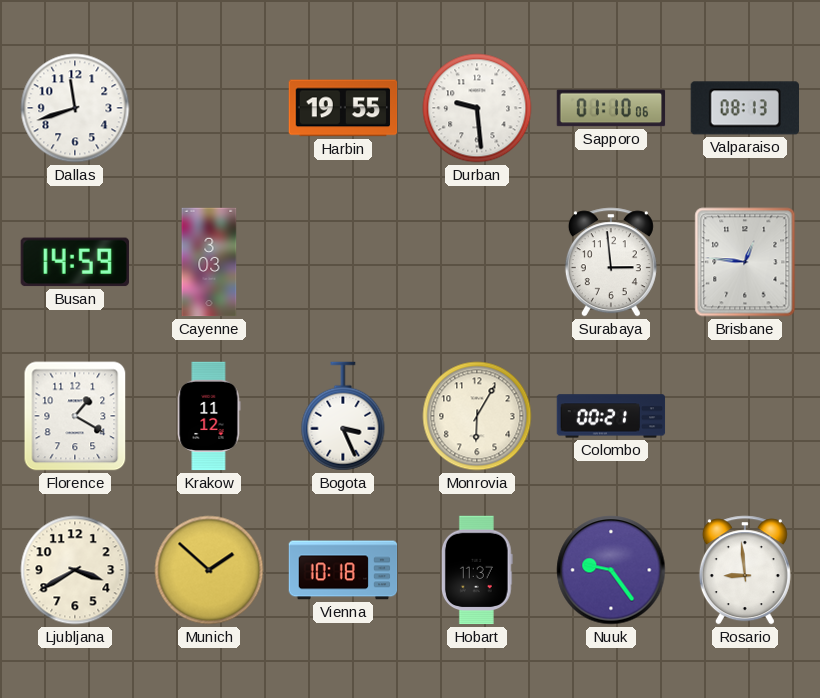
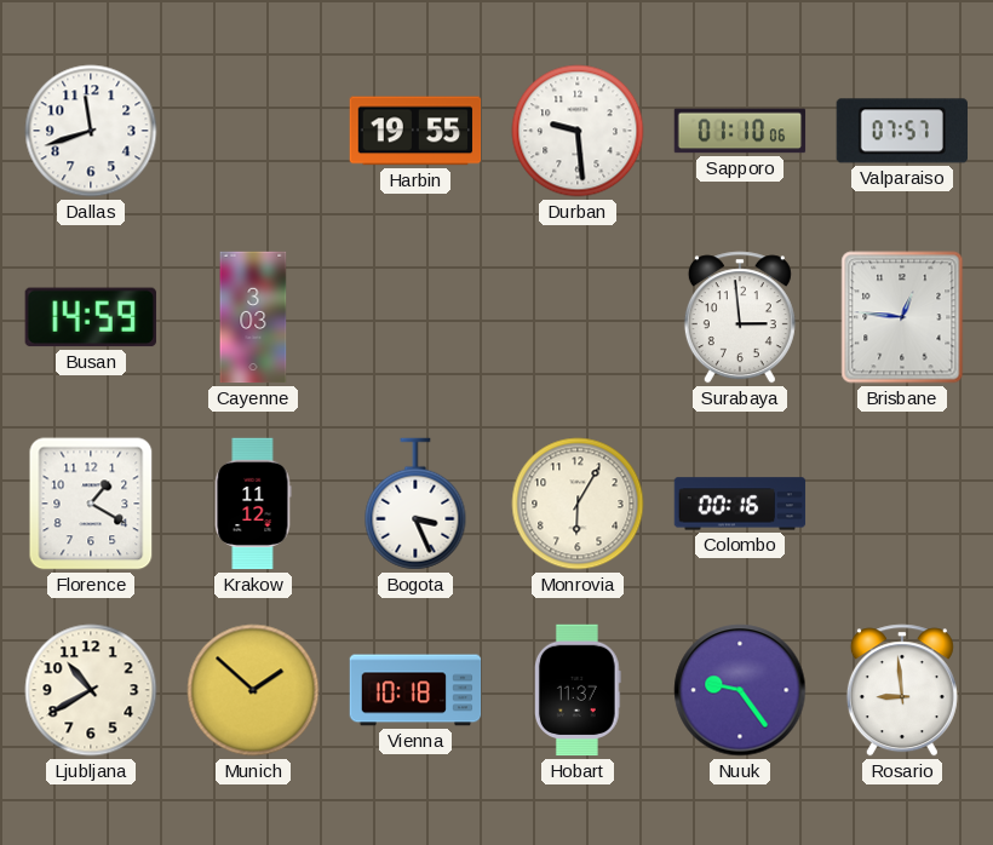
Valparaiso: 08:13 -> 07:57
Colombo: 00:21 -> 00:16
Ljubljana: 3:40 -> 10:40
